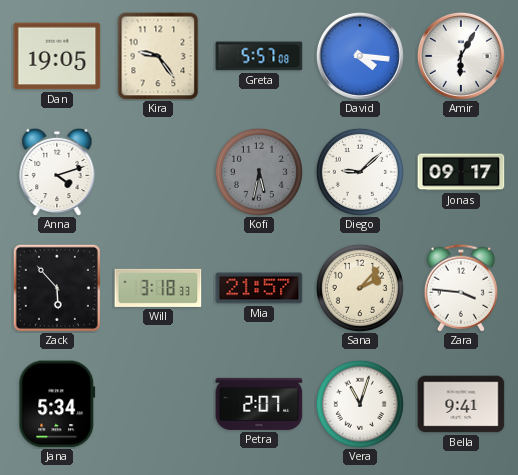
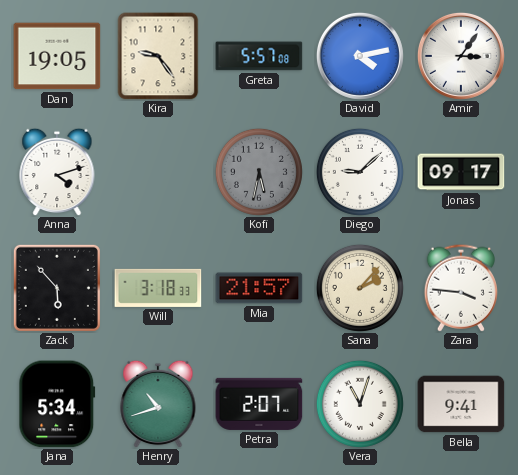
David: 4:16 -> 4:13
Amir: 6:05 -> 3:06
Henry: none -> 10:42
